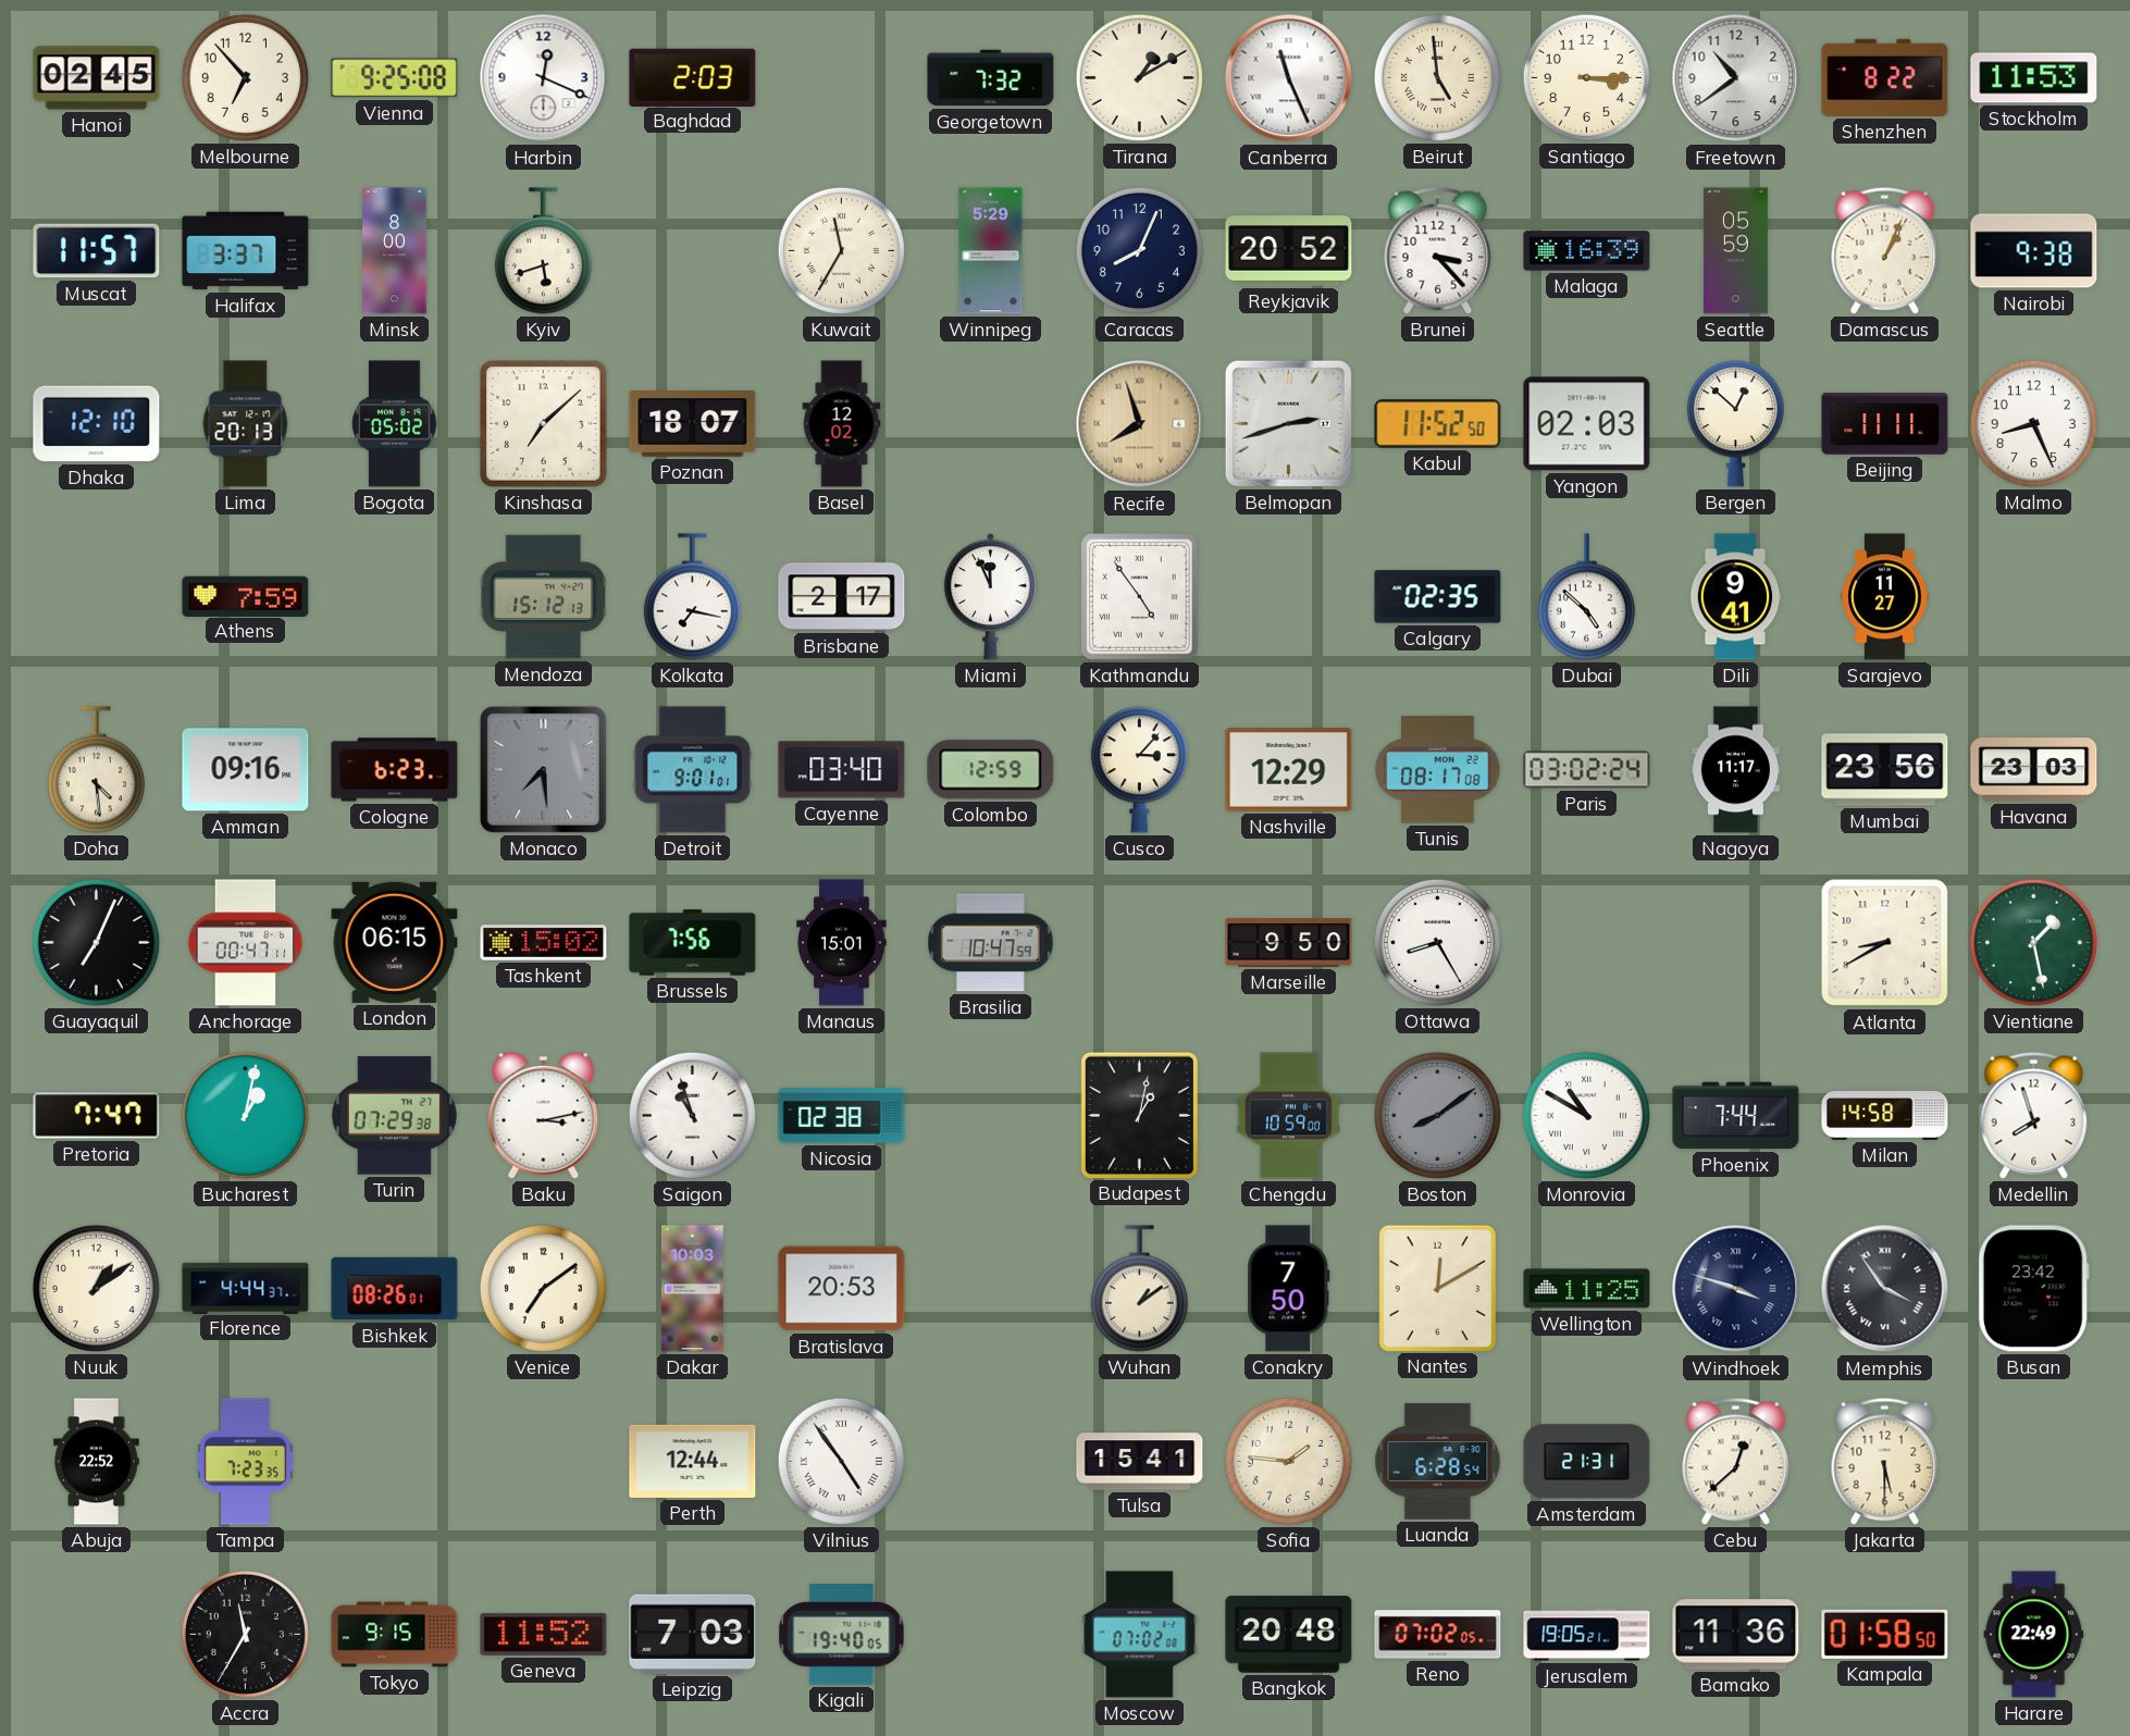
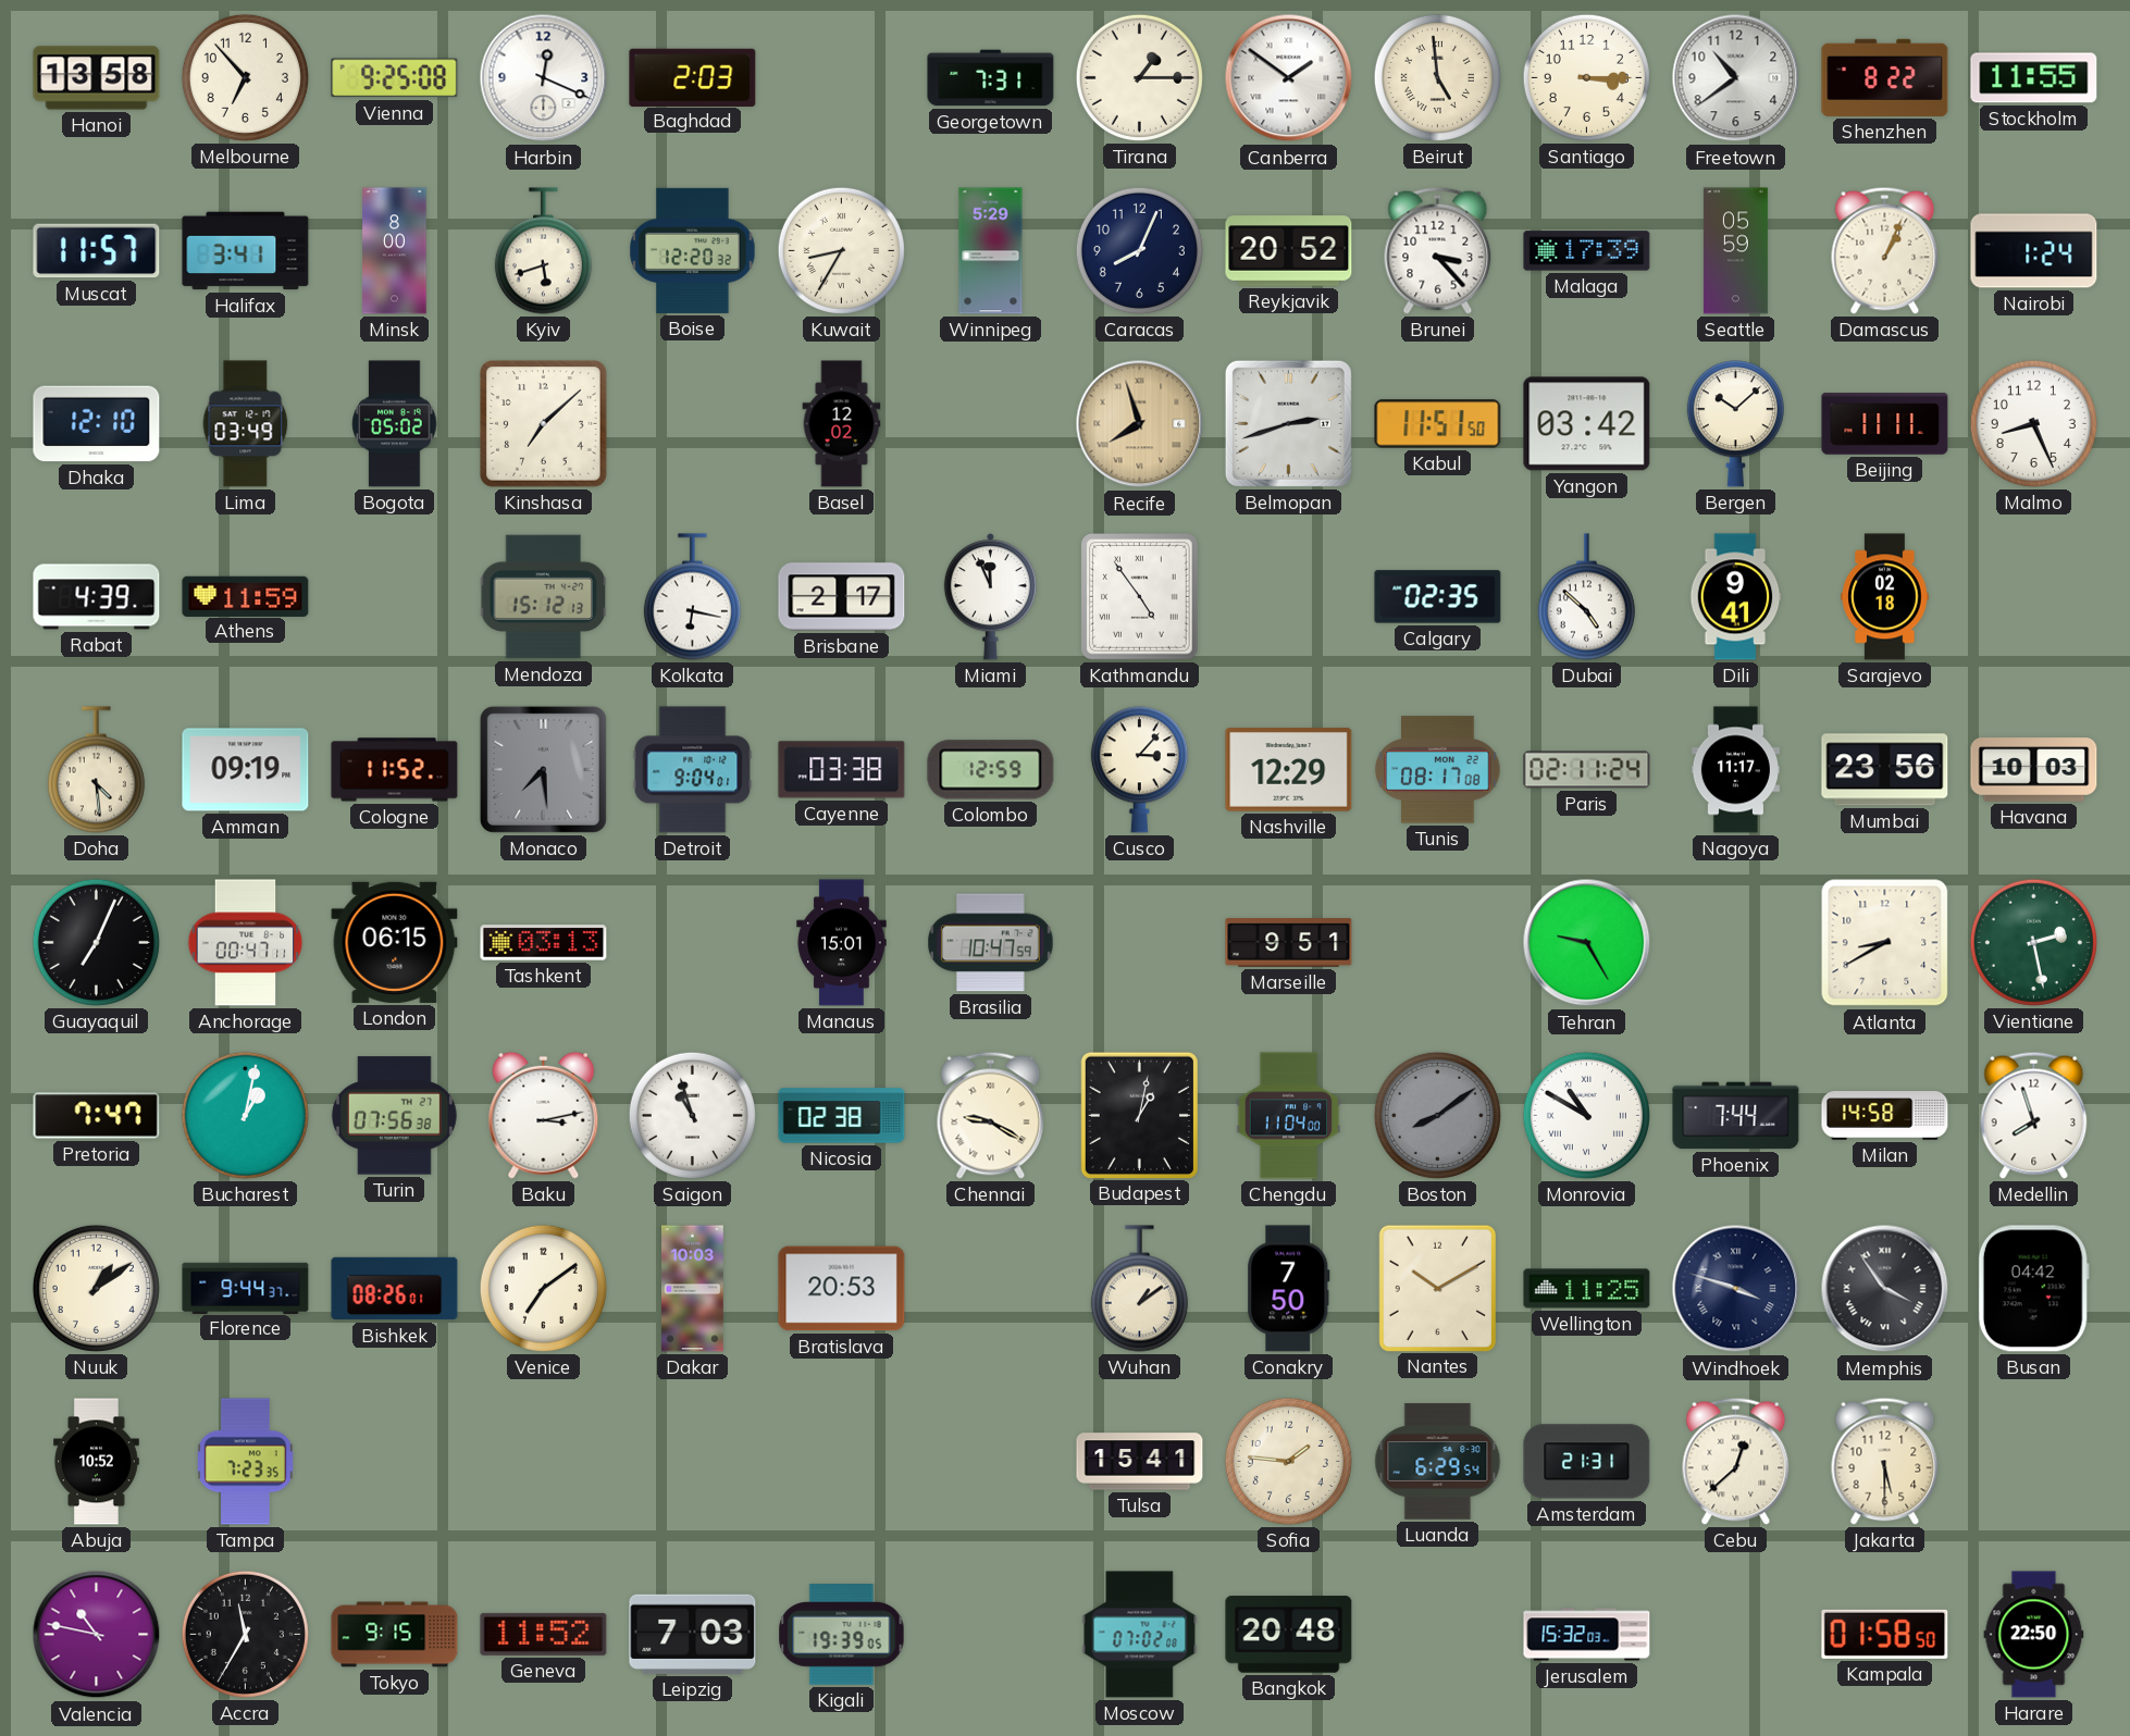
Hanoi: 02:45 -> 13:58
Georgetown: 7:32 -> 7:31
Tirana: 1:10 -> 1:15
Canberra: 11:26 -> 1:51
Stockholm: 11:53 -> 11:55
Halifax: 3:37 -> 3:41
Boise: none -> 12:20
Kuwait: 11:35 -> 8:35
Malaga: 16:39 -> 17:39
Nairobi: 9:38 -> 1:24
Lima: 20:13 -> 03:49
Poznan: 18:07 -> none
Kabul: 11:52 -> 11:51
Yangon: 02:03 -> 03:42
Bergen: 12:52 -> 10:08
Rabat: none -> 4:39
Athens: 7:59 -> 11:59
Kolkata: 7:17 -> 6:17
Sarajevo: 11:27 -> 02:18
Amman: 09:16 -> 09:19
Cologne: 6:23 -> 11:52
Detroit: 9:01 -> 9:04
Cayenne: 03:40 -> 03:38
Paris: 03:02 -> 02:11
Havana: 23:03 -> 10:03
Tashkent: 15:02 -> 03:13
Brussels: 7:56 -> none
Marseille: 9:50 -> 9:51
Ottawa: 8:25 -> none
Tehran: none -> 9:25
Vientiane: 1:28 -> 2:28
Turin: 07:29 -> 07:56
Chennai: none -> 9:20
Chengdu: 10:59 -> 11:04
Florence: 4:44 -> 9:44
Nantes: 12:10 -> 10:10
Busan: 23:42 -> 04:42
Abuja: 22:52 -> 10:52
Perth: 12:44 -> none
Vilnius: 4:54 -> none
Luanda: 6:28 -> 6:29
Valencia: none -> 10:47
Kigali: 19:40 -> 19:39
Reno: 07:02 -> none
Jerusalem: 19:05 -> 15:32
Bamako: 11:36 -> none
Harare: 22:49 -> 22:50
